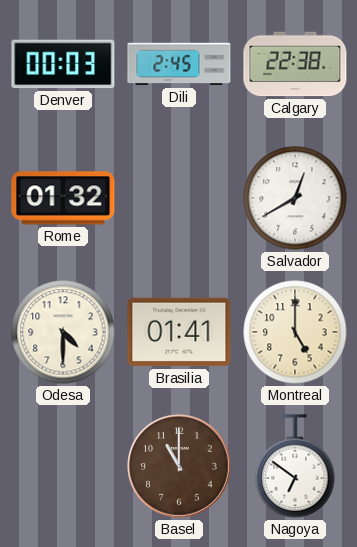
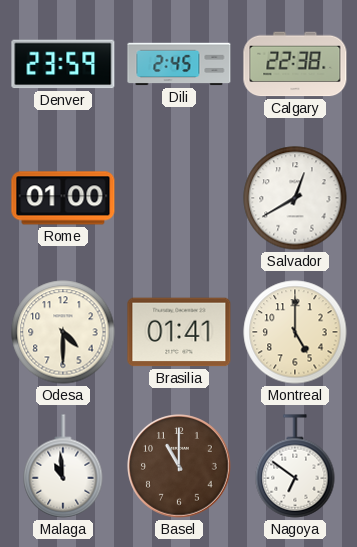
Denver: 00:03 -> 23:59
Rome: 01:32 -> 01:00
Malaga: none -> 10:59
